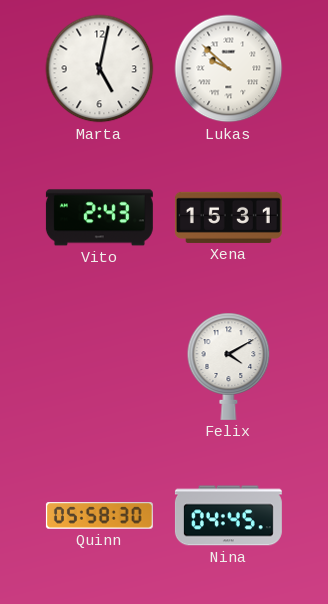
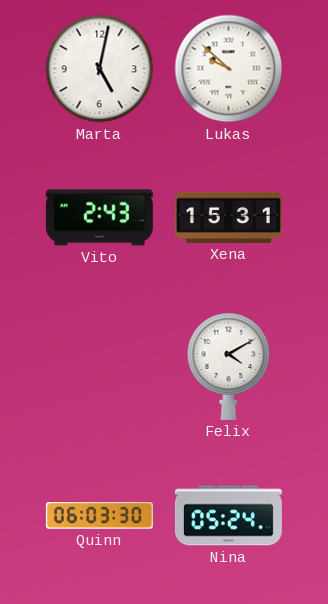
Quinn: 05:58 -> 06:03
Nina: 04:45 -> 05:24
